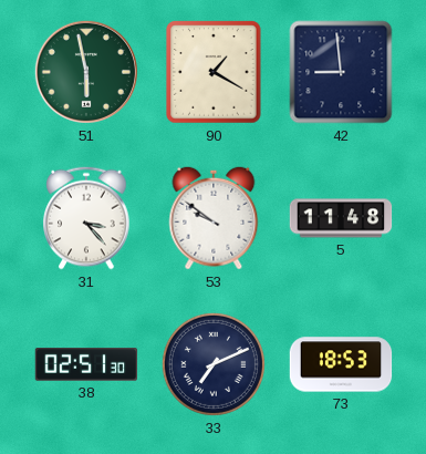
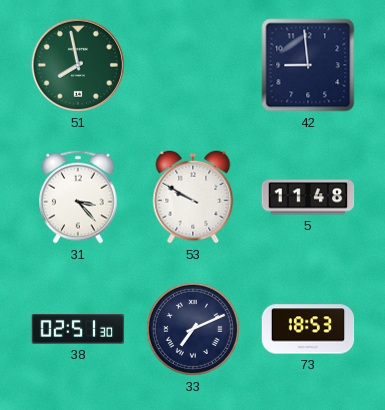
51: 5:58 -> 7:58
90: 1:20 -> none
53: 9:51 -> 9:50
